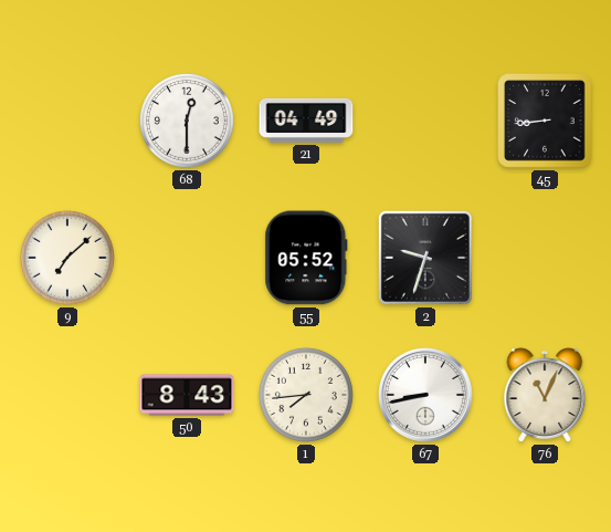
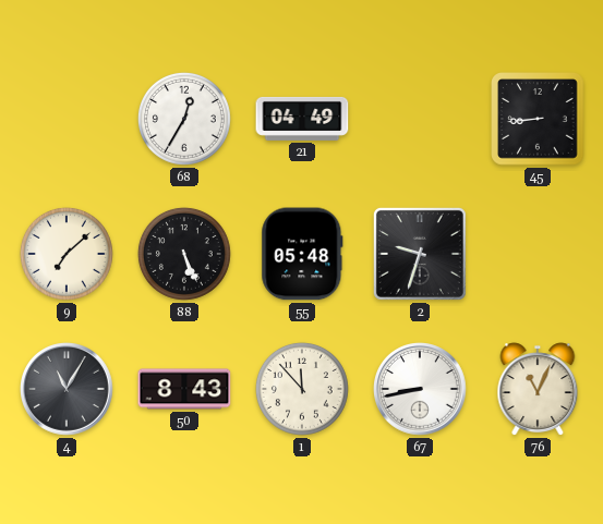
68: 12:30 -> 12:35
88: none -> 5:26
55: 05:52 -> 05:48
4: none -> 11:05
1: 7:44 -> 11:53
